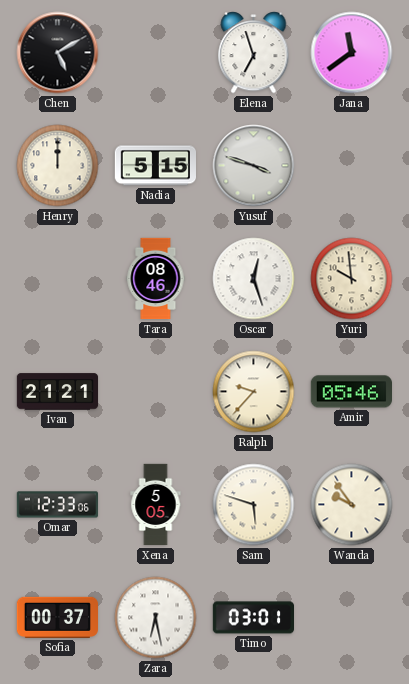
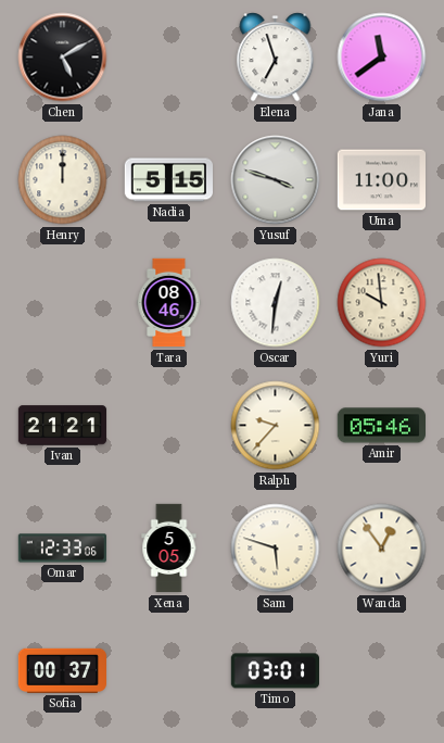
Uma: none -> 11:00
Oscar: 12:27 -> 12:31
Wanda: 9:54 -> 12:54
Zara: 6:28 -> none
